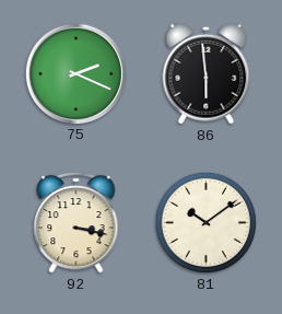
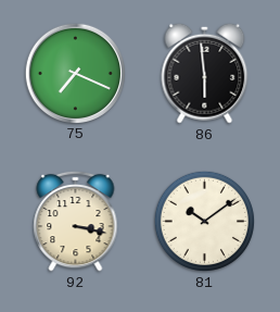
75: 2:19 -> 7:19
